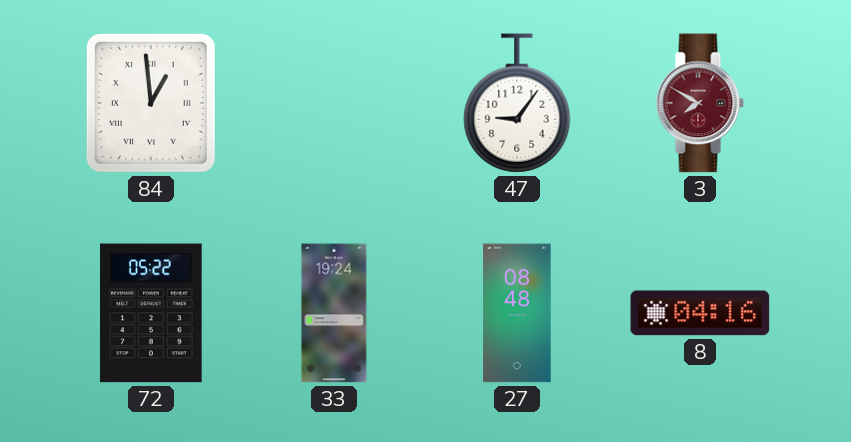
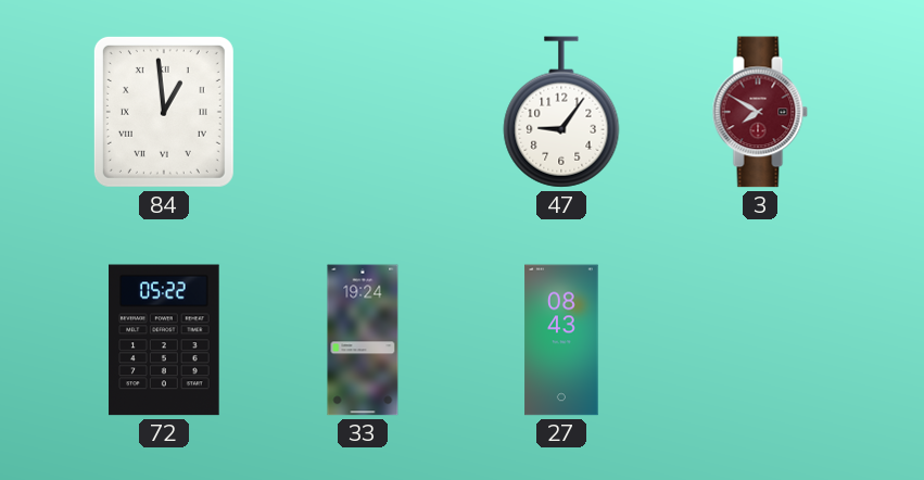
27: 08:48 -> 08:43
8: 04:16 -> none
